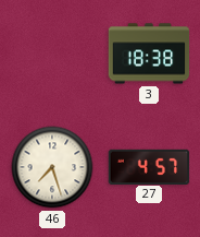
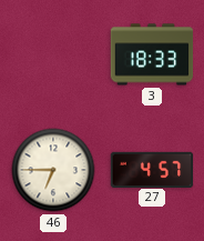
3: 18:38 -> 18:33
46: 7:27 -> 6:45
